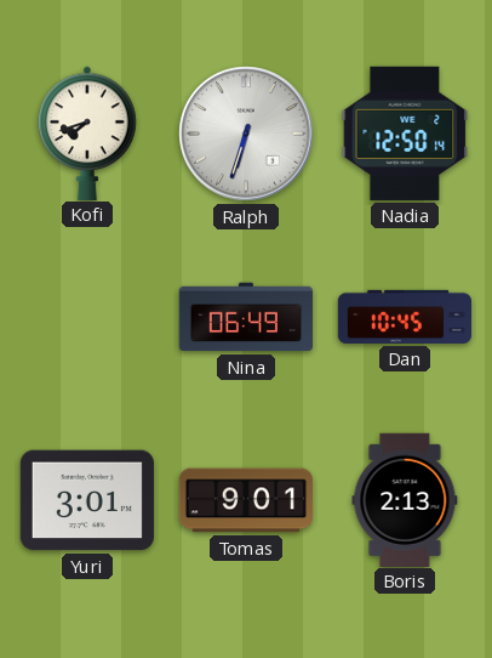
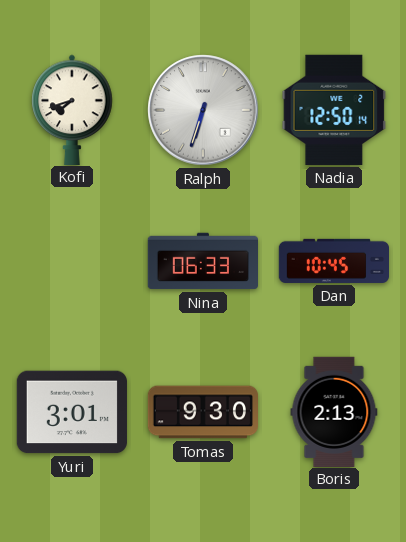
Nina: 06:49 -> 06:33
Tomas: 9:01 -> 9:30
